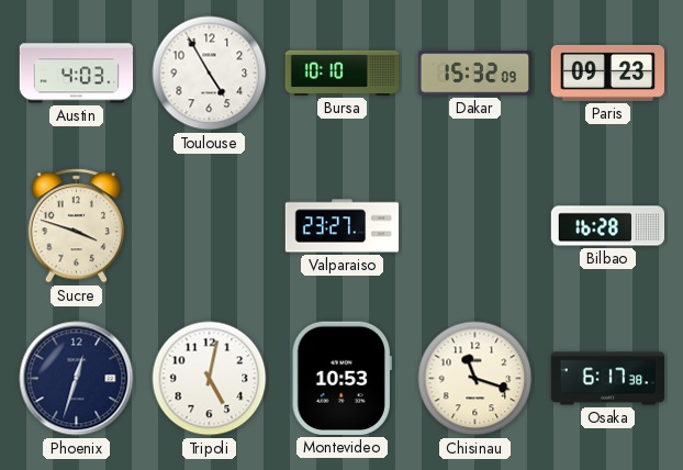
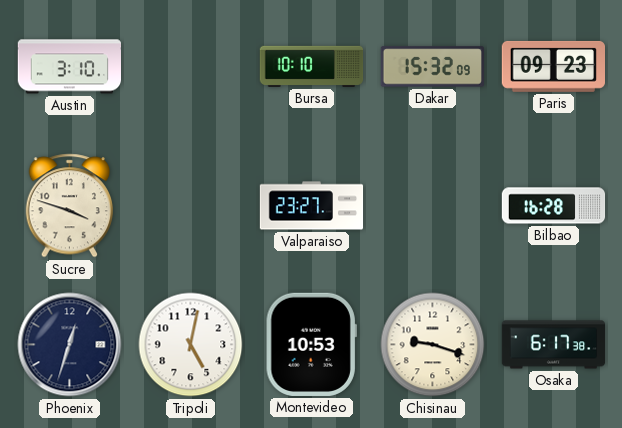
Austin: 4:03 -> 3:10
Toulouse: 4:55 -> none
Chisinau: 11:18 -> 9:18
